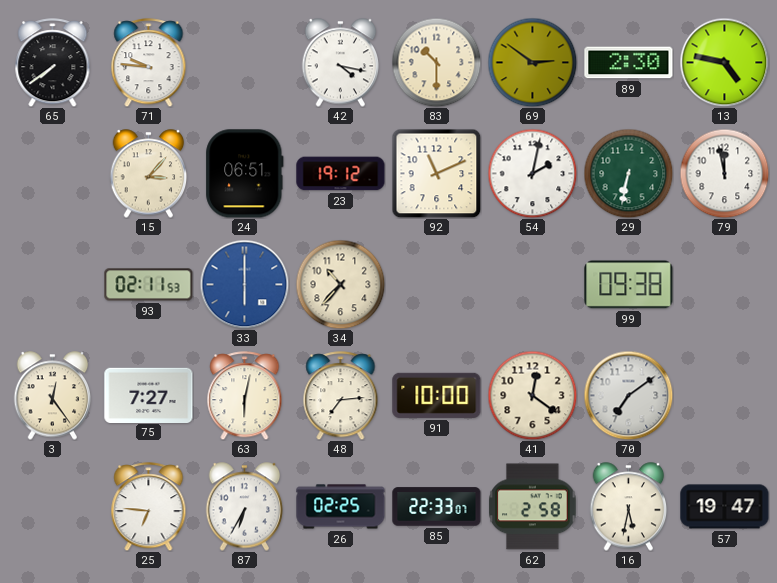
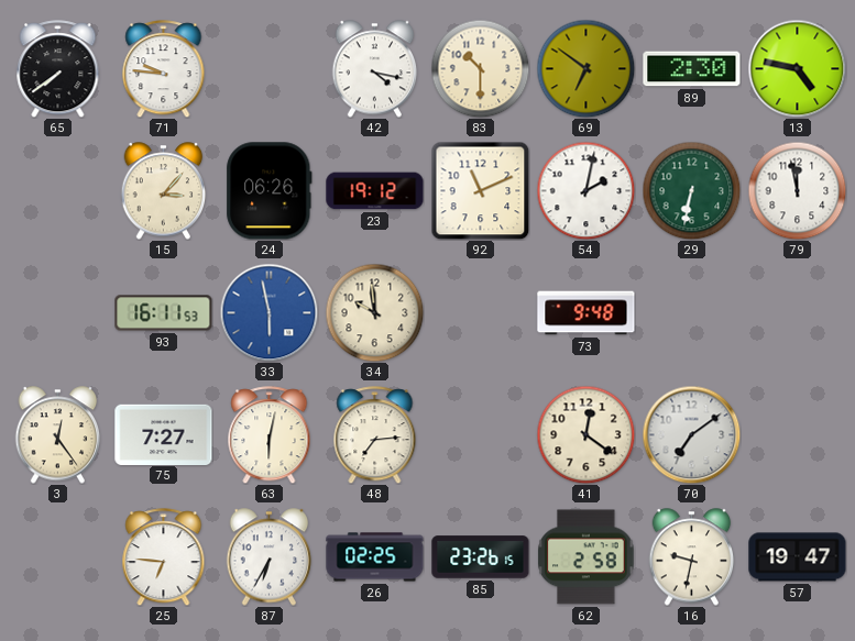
69: 2:51 -> 6:51
24: 06:51 -> 06:26
93: 02:11 -> 16:11
33: 6:00 -> 5:58
34: 10:37 -> 9:59
73: none -> 9:48
99: 09:38 -> none
91: 10:00 -> none
85: 22:33 -> 23:26
16: 5:32 -> 9:32
